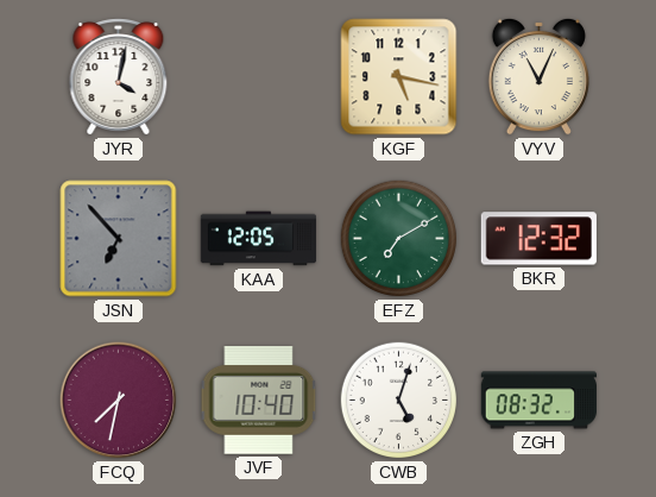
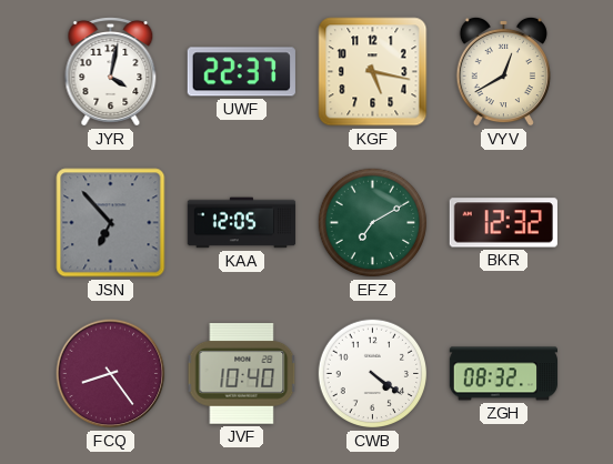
UWF: none -> 22:37
VYV: 11:04 -> 12:40
FCQ: 7:32 -> 8:24
CWB: 5:03 -> 4:21
